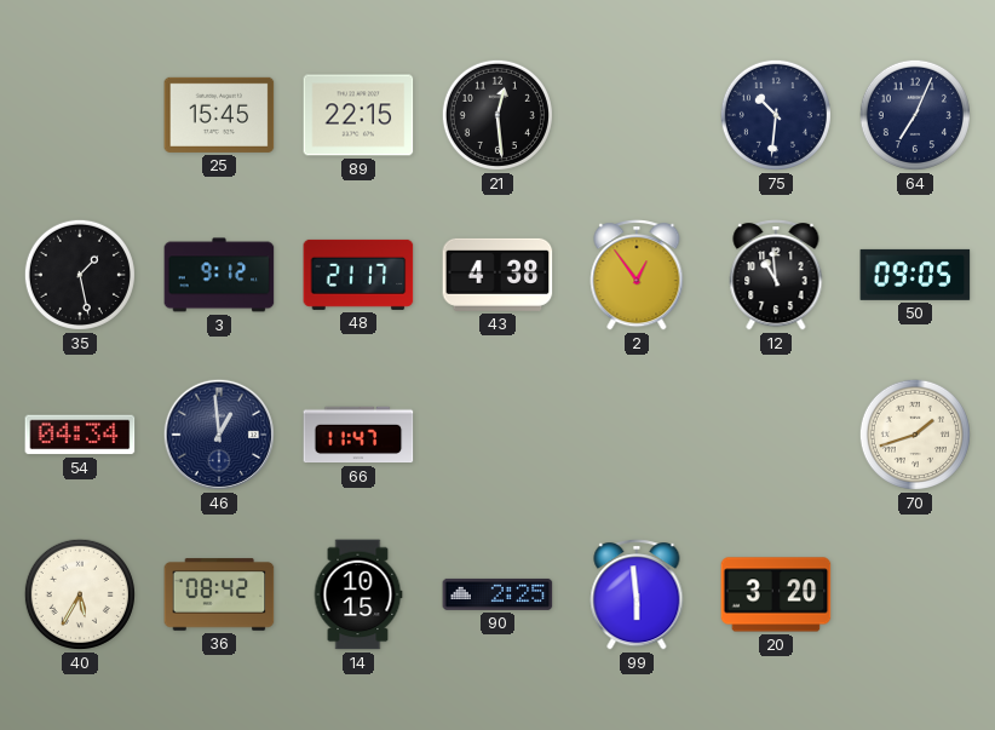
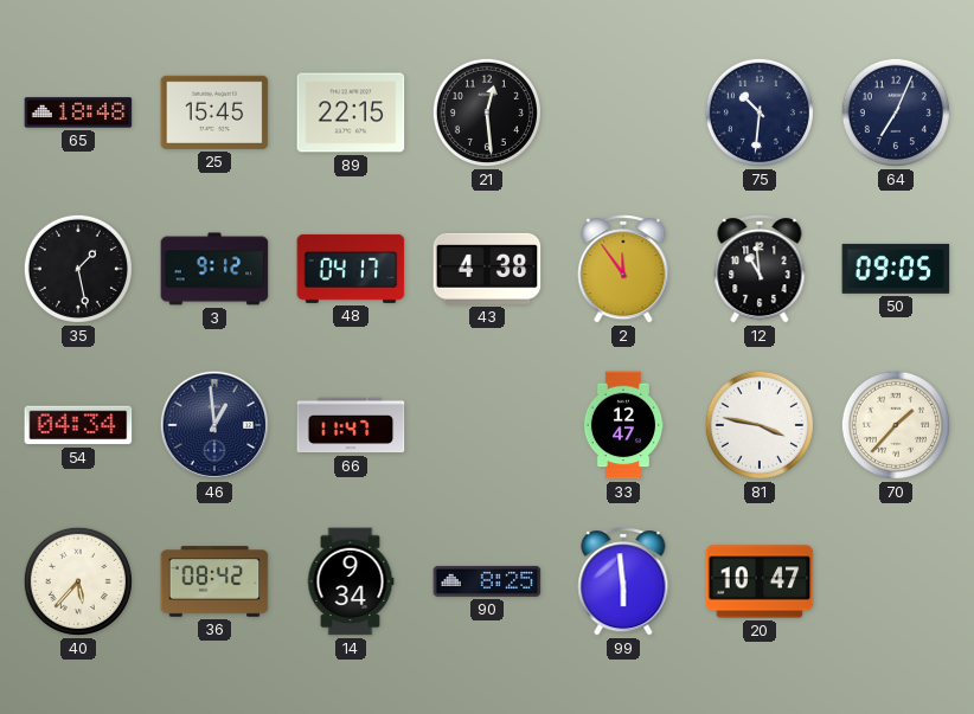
65: none -> 18:48
48: 21:17 -> 04:17
2: 12:54 -> 11:54
33: none -> 12:47
81: none -> 3:47
70: 1:42 -> 1:37
40: 5:35 -> 5:37
14: 10:15 -> 9:34
90: 2:25 -> 8:25
20: 3:20 -> 10:47
